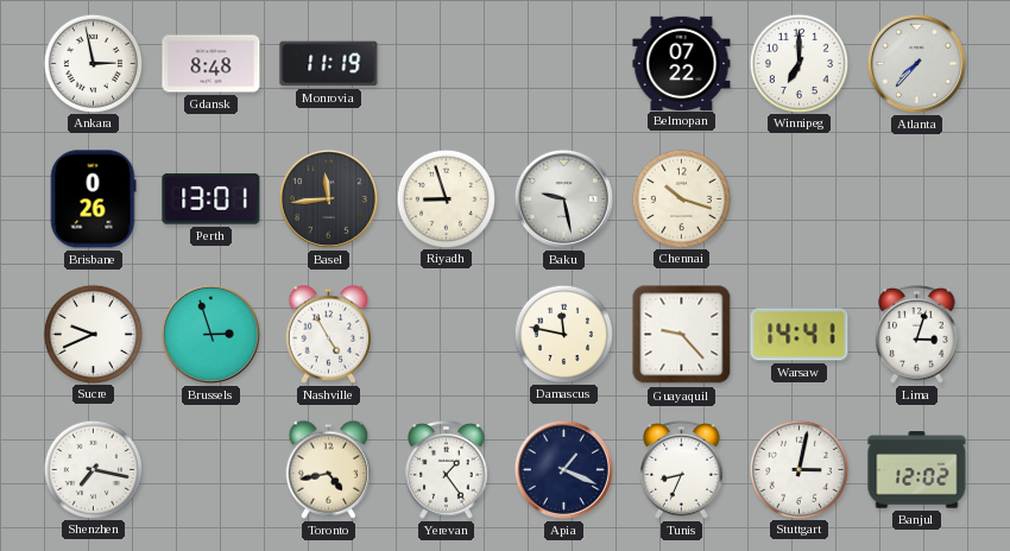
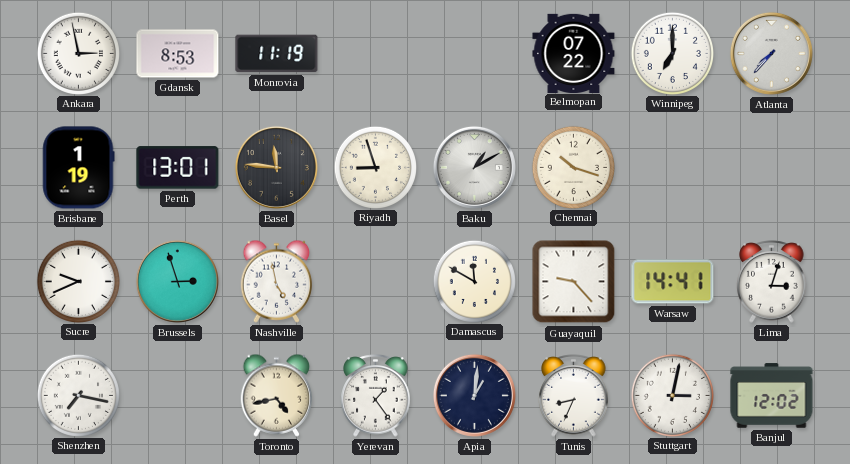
Gdansk: 8:48 -> 8:53
Brisbane: 0:26 -> 1:19
Basel: 11:44 -> 11:46
Baku: 9:28 -> 1:10
Nashville: 4:55 -> 4:58
Damascus: 11:47 -> 11:50
Apia: 1:19 -> 1:01
